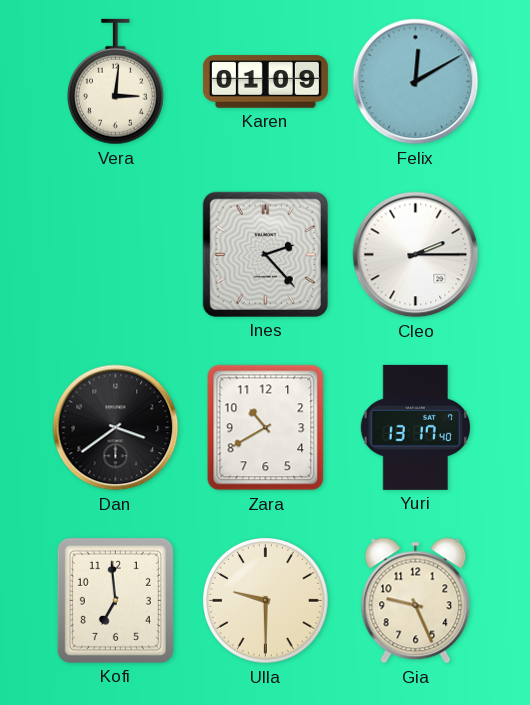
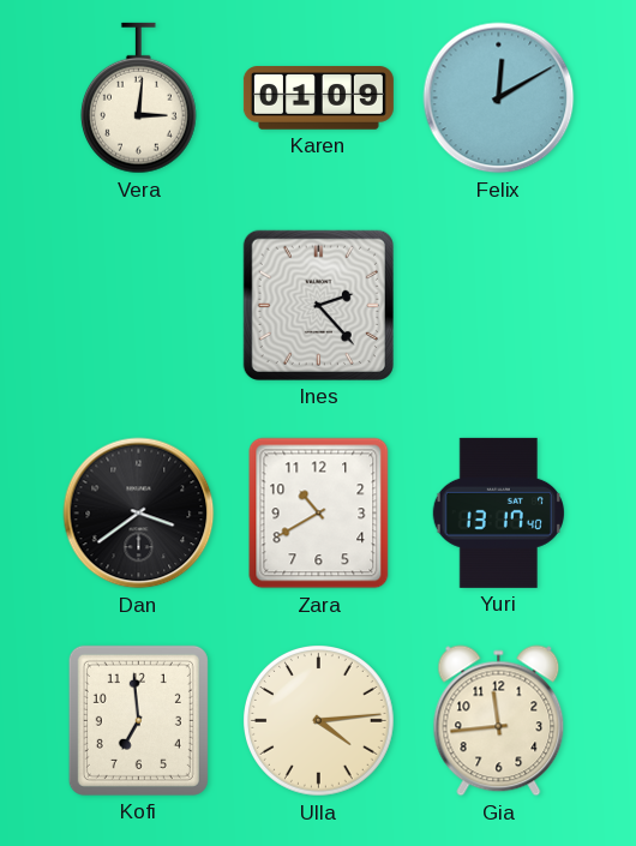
Cleo: 2:15 -> none
Ulla: 9:30 -> 4:14
Gia: 9:26 -> 11:44
